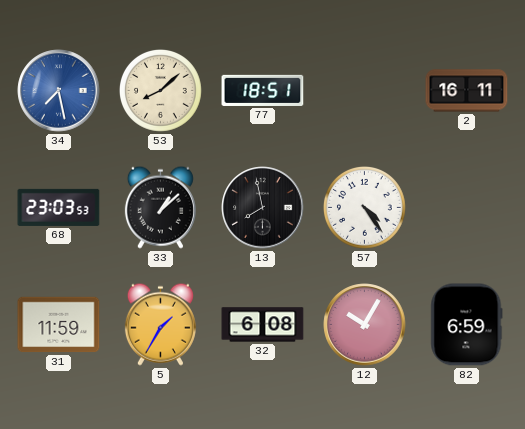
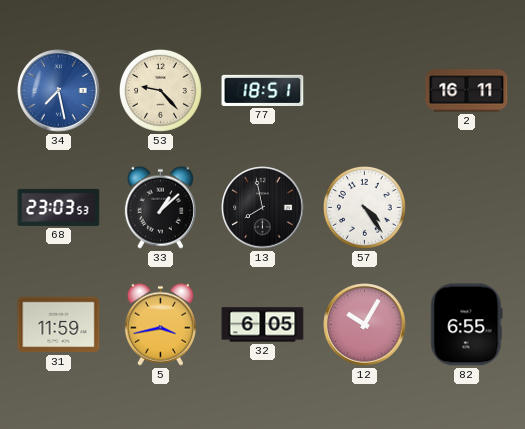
53: 8:08 -> 9:23
5: 1:35 -> 3:43
32: 6:08 -> 6:05
82: 6:59 -> 6:55
